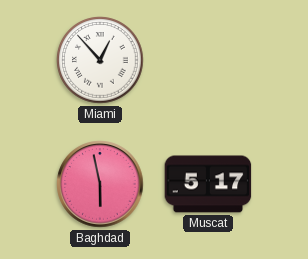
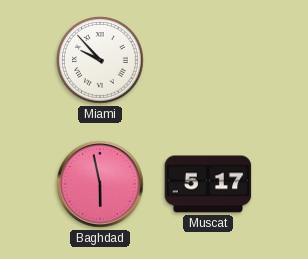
Miami: 12:53 -> 9:53
